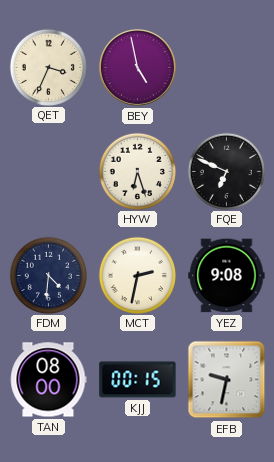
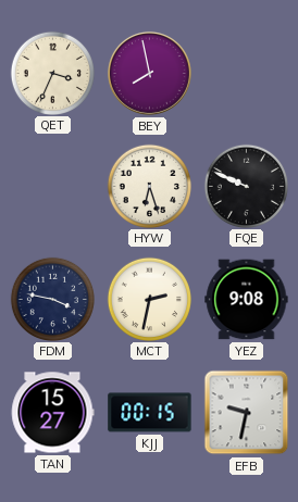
BEY: 4:58 -> 7:58
FQE: 6:49 -> 9:49
FDM: 4:31 -> 3:47
TAN: 08:00 -> 15:27
